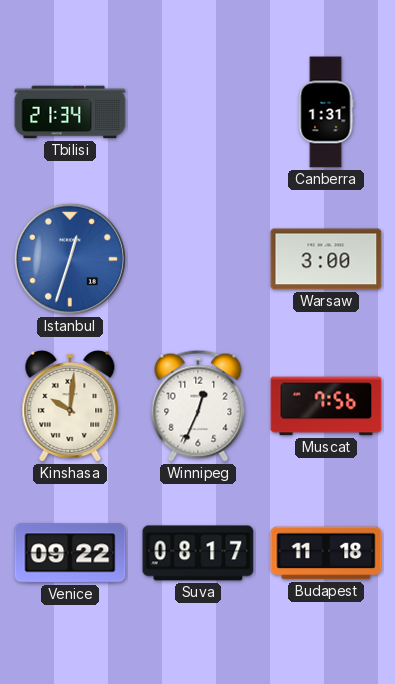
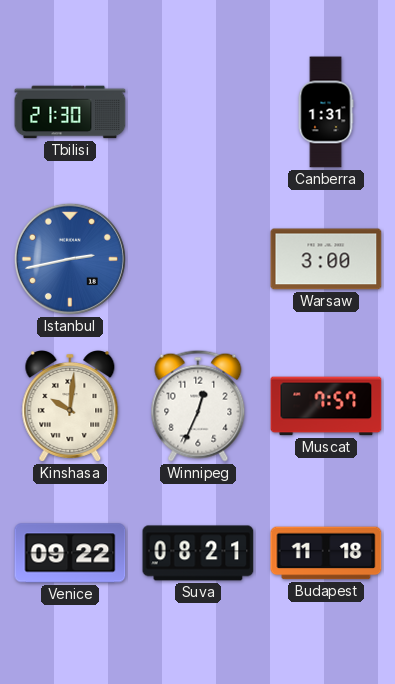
Tbilisi: 21:34 -> 21:30
Istanbul: 12:33 -> 2:43
Muscat: 7:56 -> 7:57
Suva: 08:17 -> 08:21
